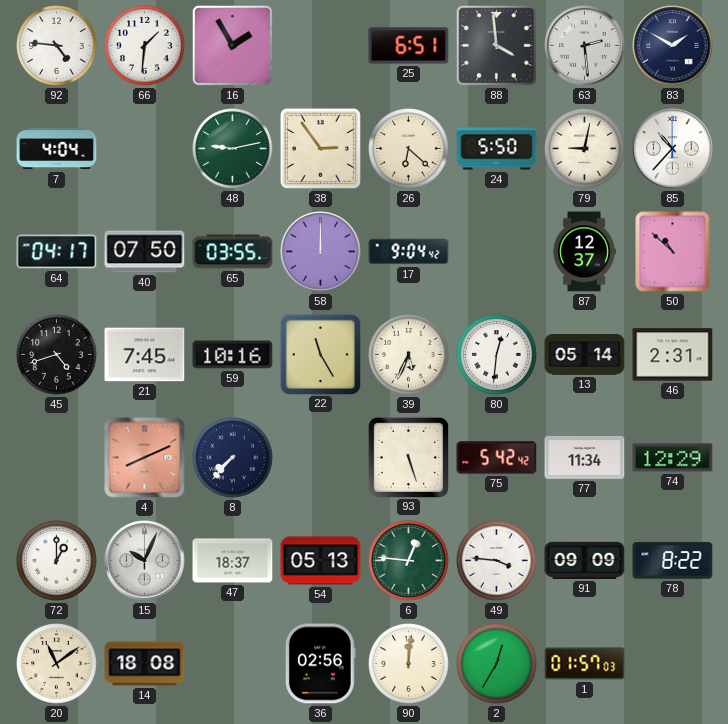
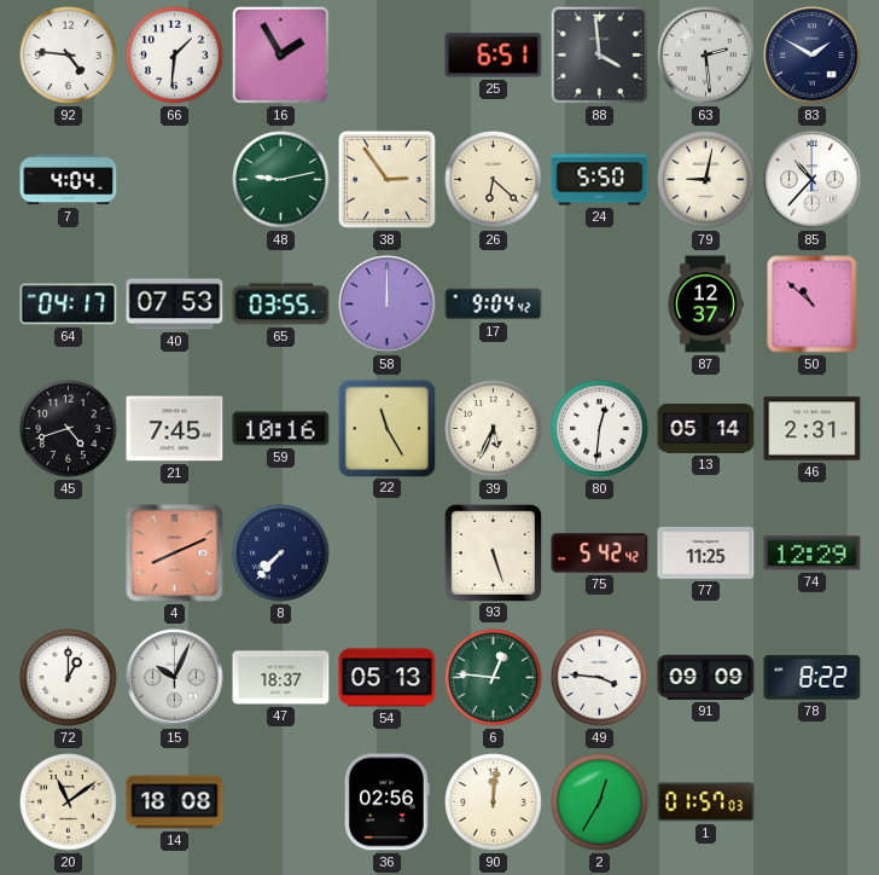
40: 07:50 -> 07:53
77: 11:34 -> 11:25
